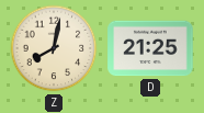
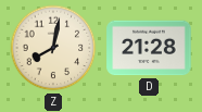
D: 21:25 -> 21:28
